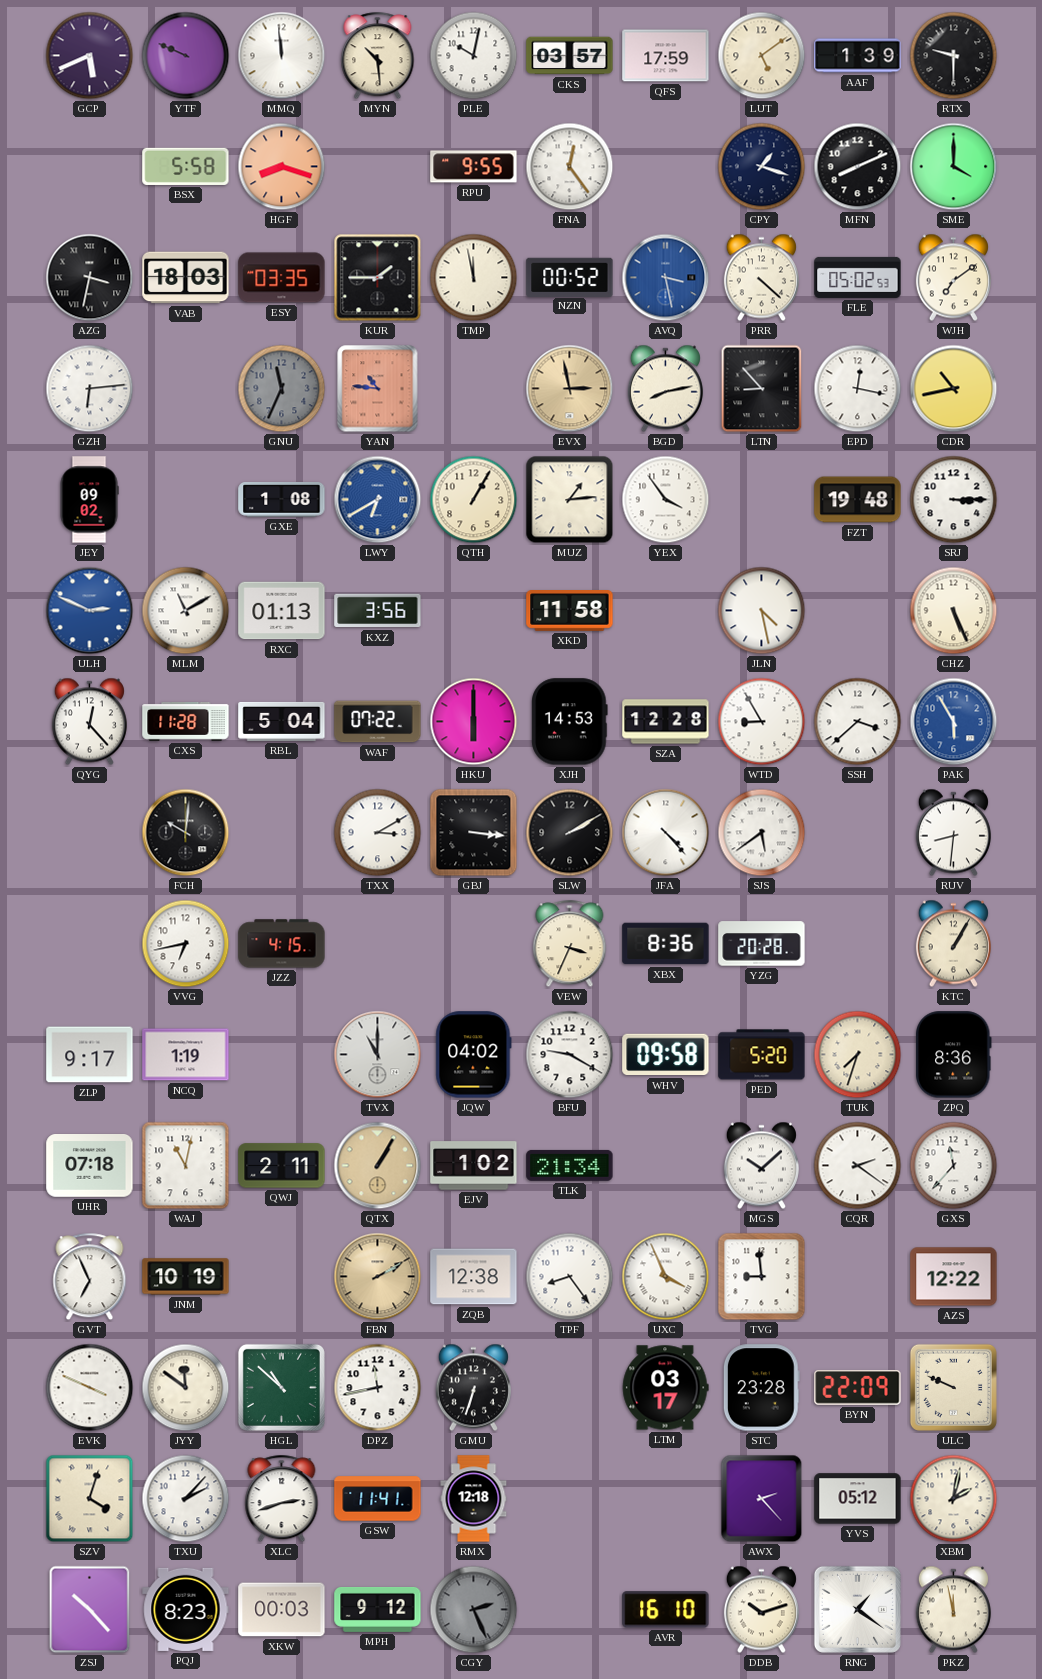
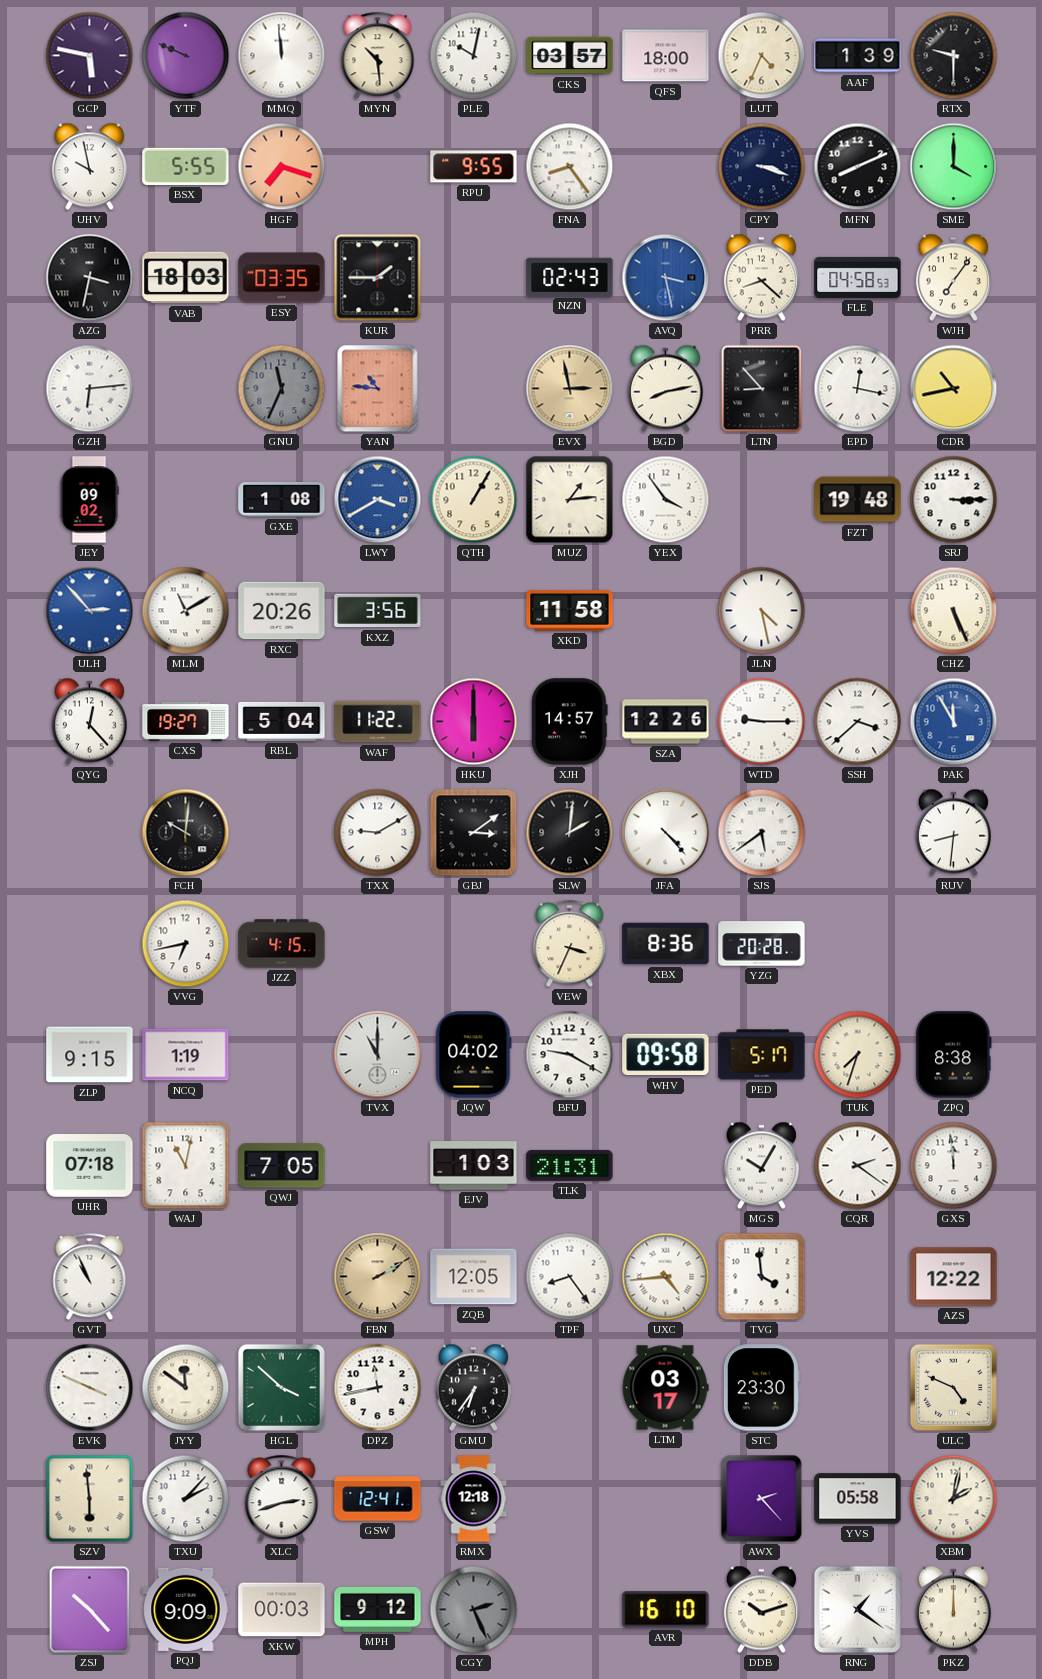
GCP: 5:41 -> 5:47
QFS: 17:59 -> 18:00
LUT: 5:09 -> 4:34
UHV: none -> 9:58
BSX: 5:58 -> 5:55
HGF: 8:18 -> 7:18
FNA: 12:24 -> 8:24
CPY: 1:18 -> 3:18
TMP: 11:58 -> none
NZN: 00:52 -> 02:43
PRR: 4:22 -> 8:22
FLE: 05:02 -> 04:58
WJH: 7:09 -> 7:06
LWY: 6:40 -> 3:40
ULH: 2:49 -> 2:53
RXC: 01:13 -> 20:26
CXS: 11:28 -> 19:27
WAF: 07:22 -> 11:22
XJH: 14:53 -> 14:57
SZA: 12:28 -> 12:26
WTD: 8:55 -> 9:15
PAK: 5:55 -> 11:55
TXX: 3:10 -> 9:10
GBJ: 3:16 -> 3:09
SLW: 2:10 -> 2:01
KTC: 1:05 -> none
ZLP: 9:17 -> 9:15
PED: 5:20 -> 5:17
ZPQ: 8:36 -> 8:38
QWJ: 2:11 -> 7:05
QTX: 1:05 -> none
EJV: 1:02 -> 1:03
TLK: 21:34 -> 21:31
MGS: 10:08 -> 10:05
GXS: 11:37 -> 11:59
GVT: 6:56 -> 10:56
JNM: 10:19 -> none
ZQB: 12:38 -> 12:05
UXC: 3:56 -> 4:44
TVG: 8:59 -> 3:59
HGL: 10:52 -> 3:52
GMU: 6:33 -> 6:36
STC: 23:28 -> 23:30
BYN: 22:09 -> none
ULC: 9:49 -> 4:49
SZV: 4:03 -> 5:59
GSW: 11:41 -> 12:41
YVS: 05:12 -> 05:58
PQJ: 8:23 -> 9:09
PKZ: 11:58 -> 12:00
